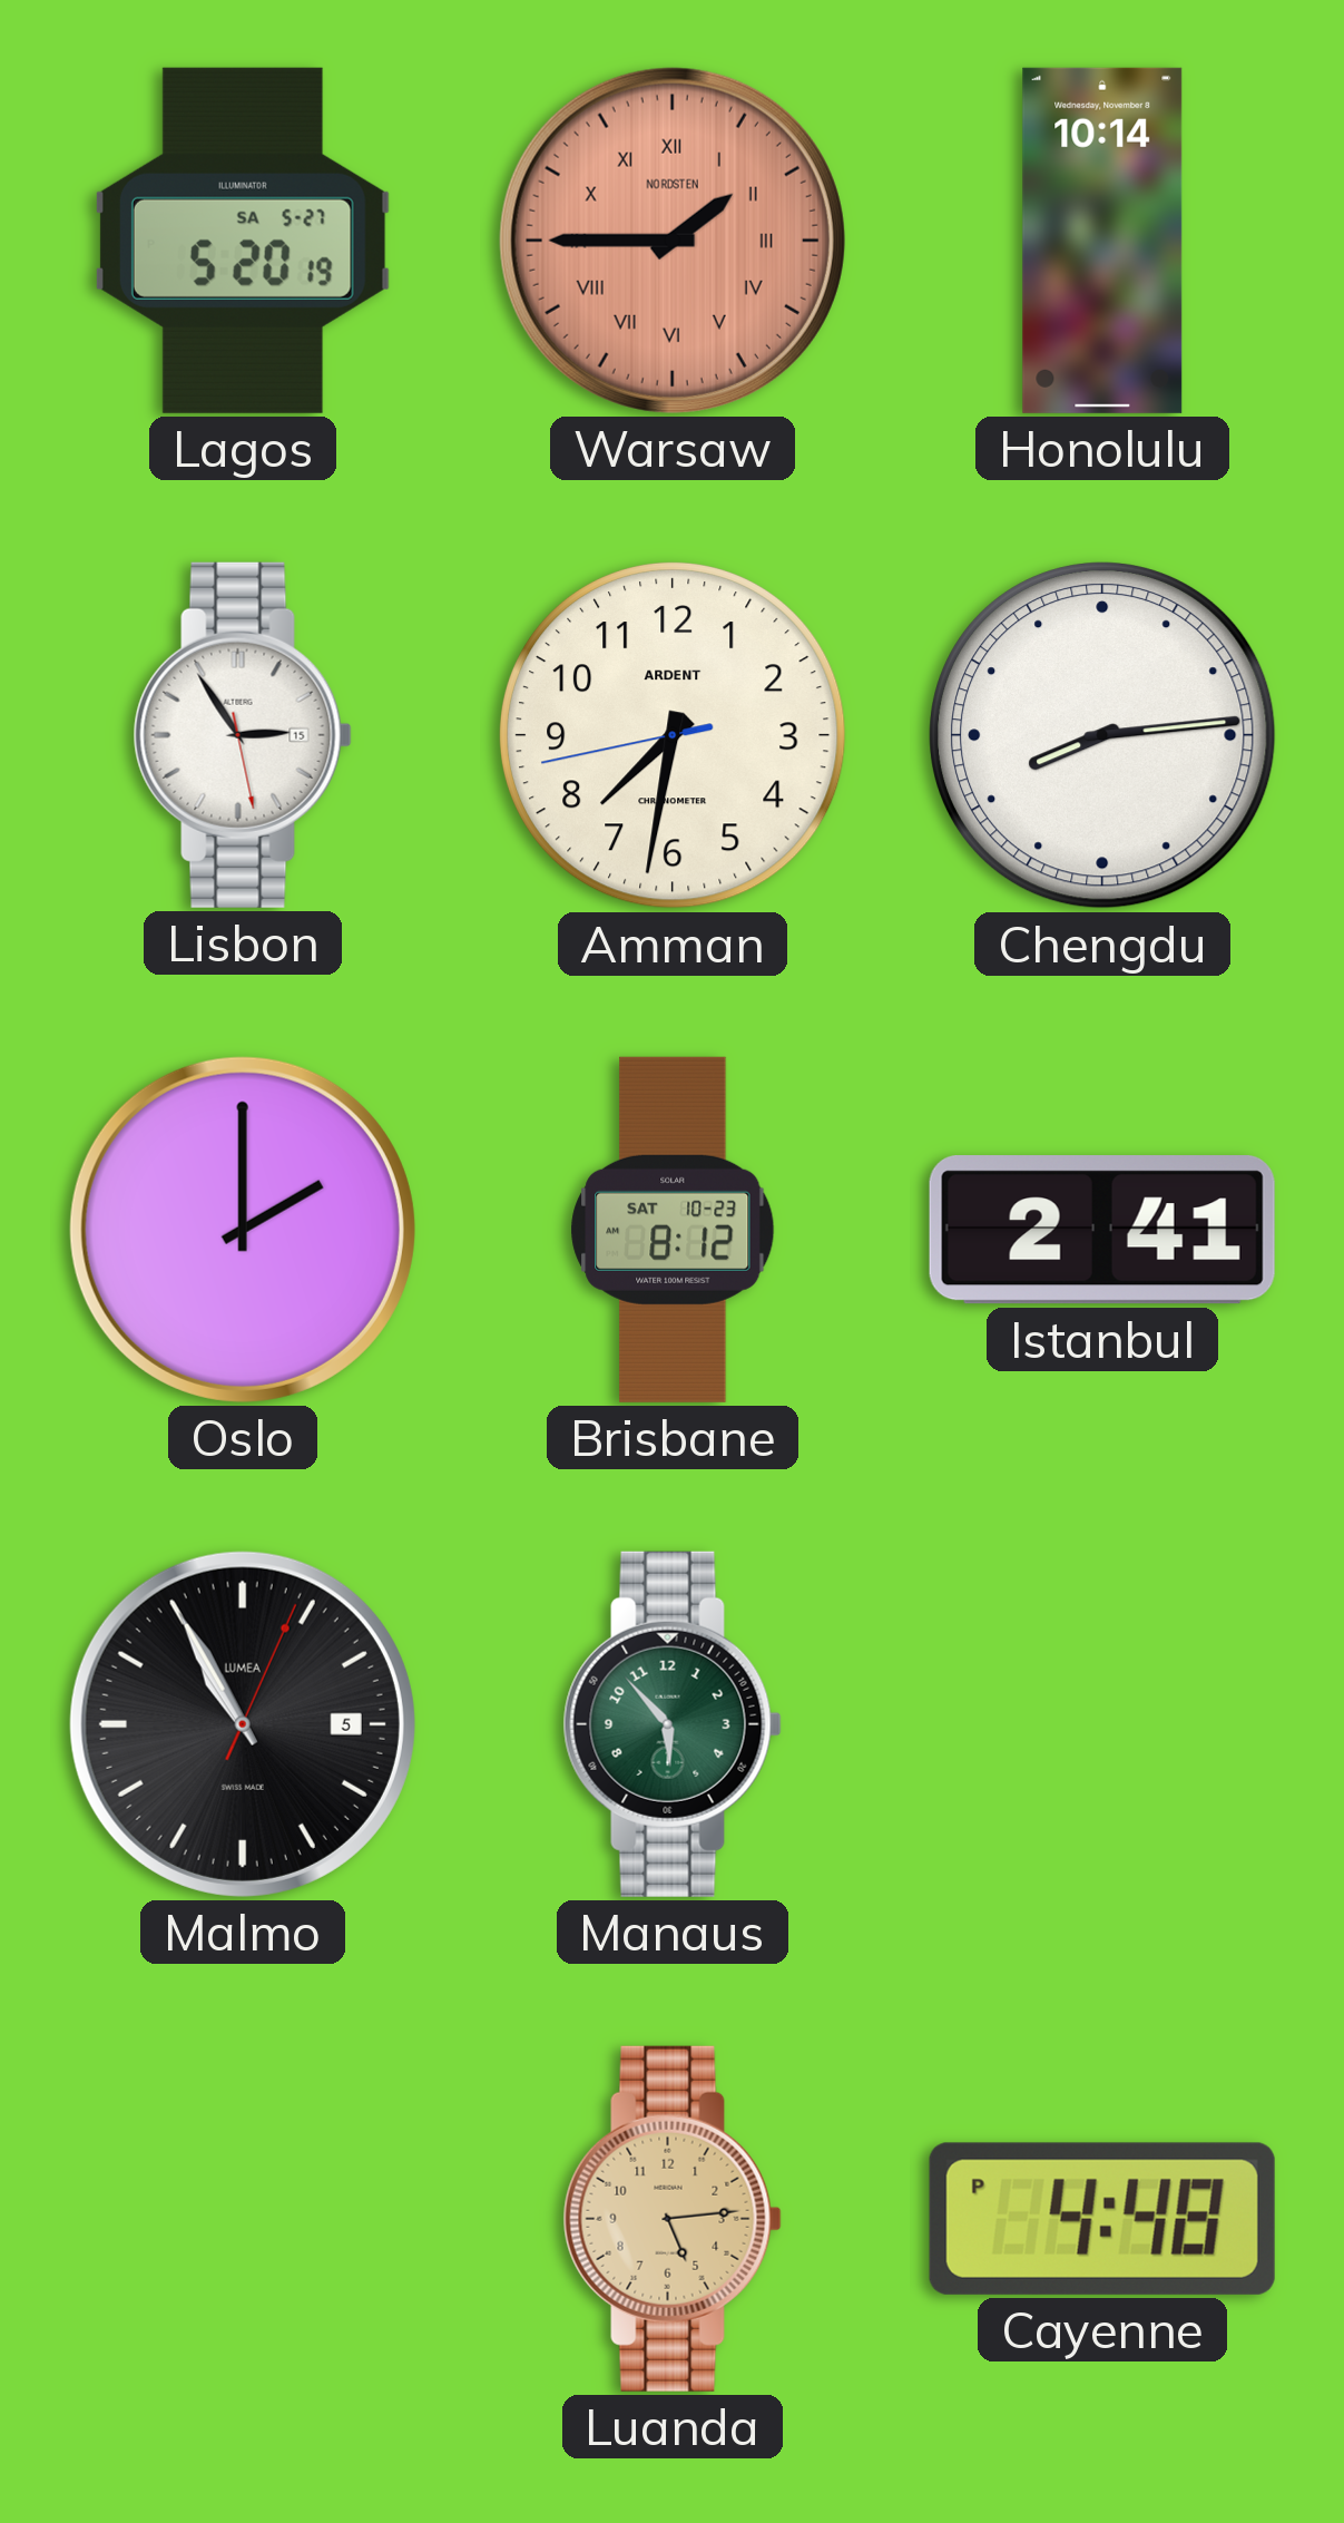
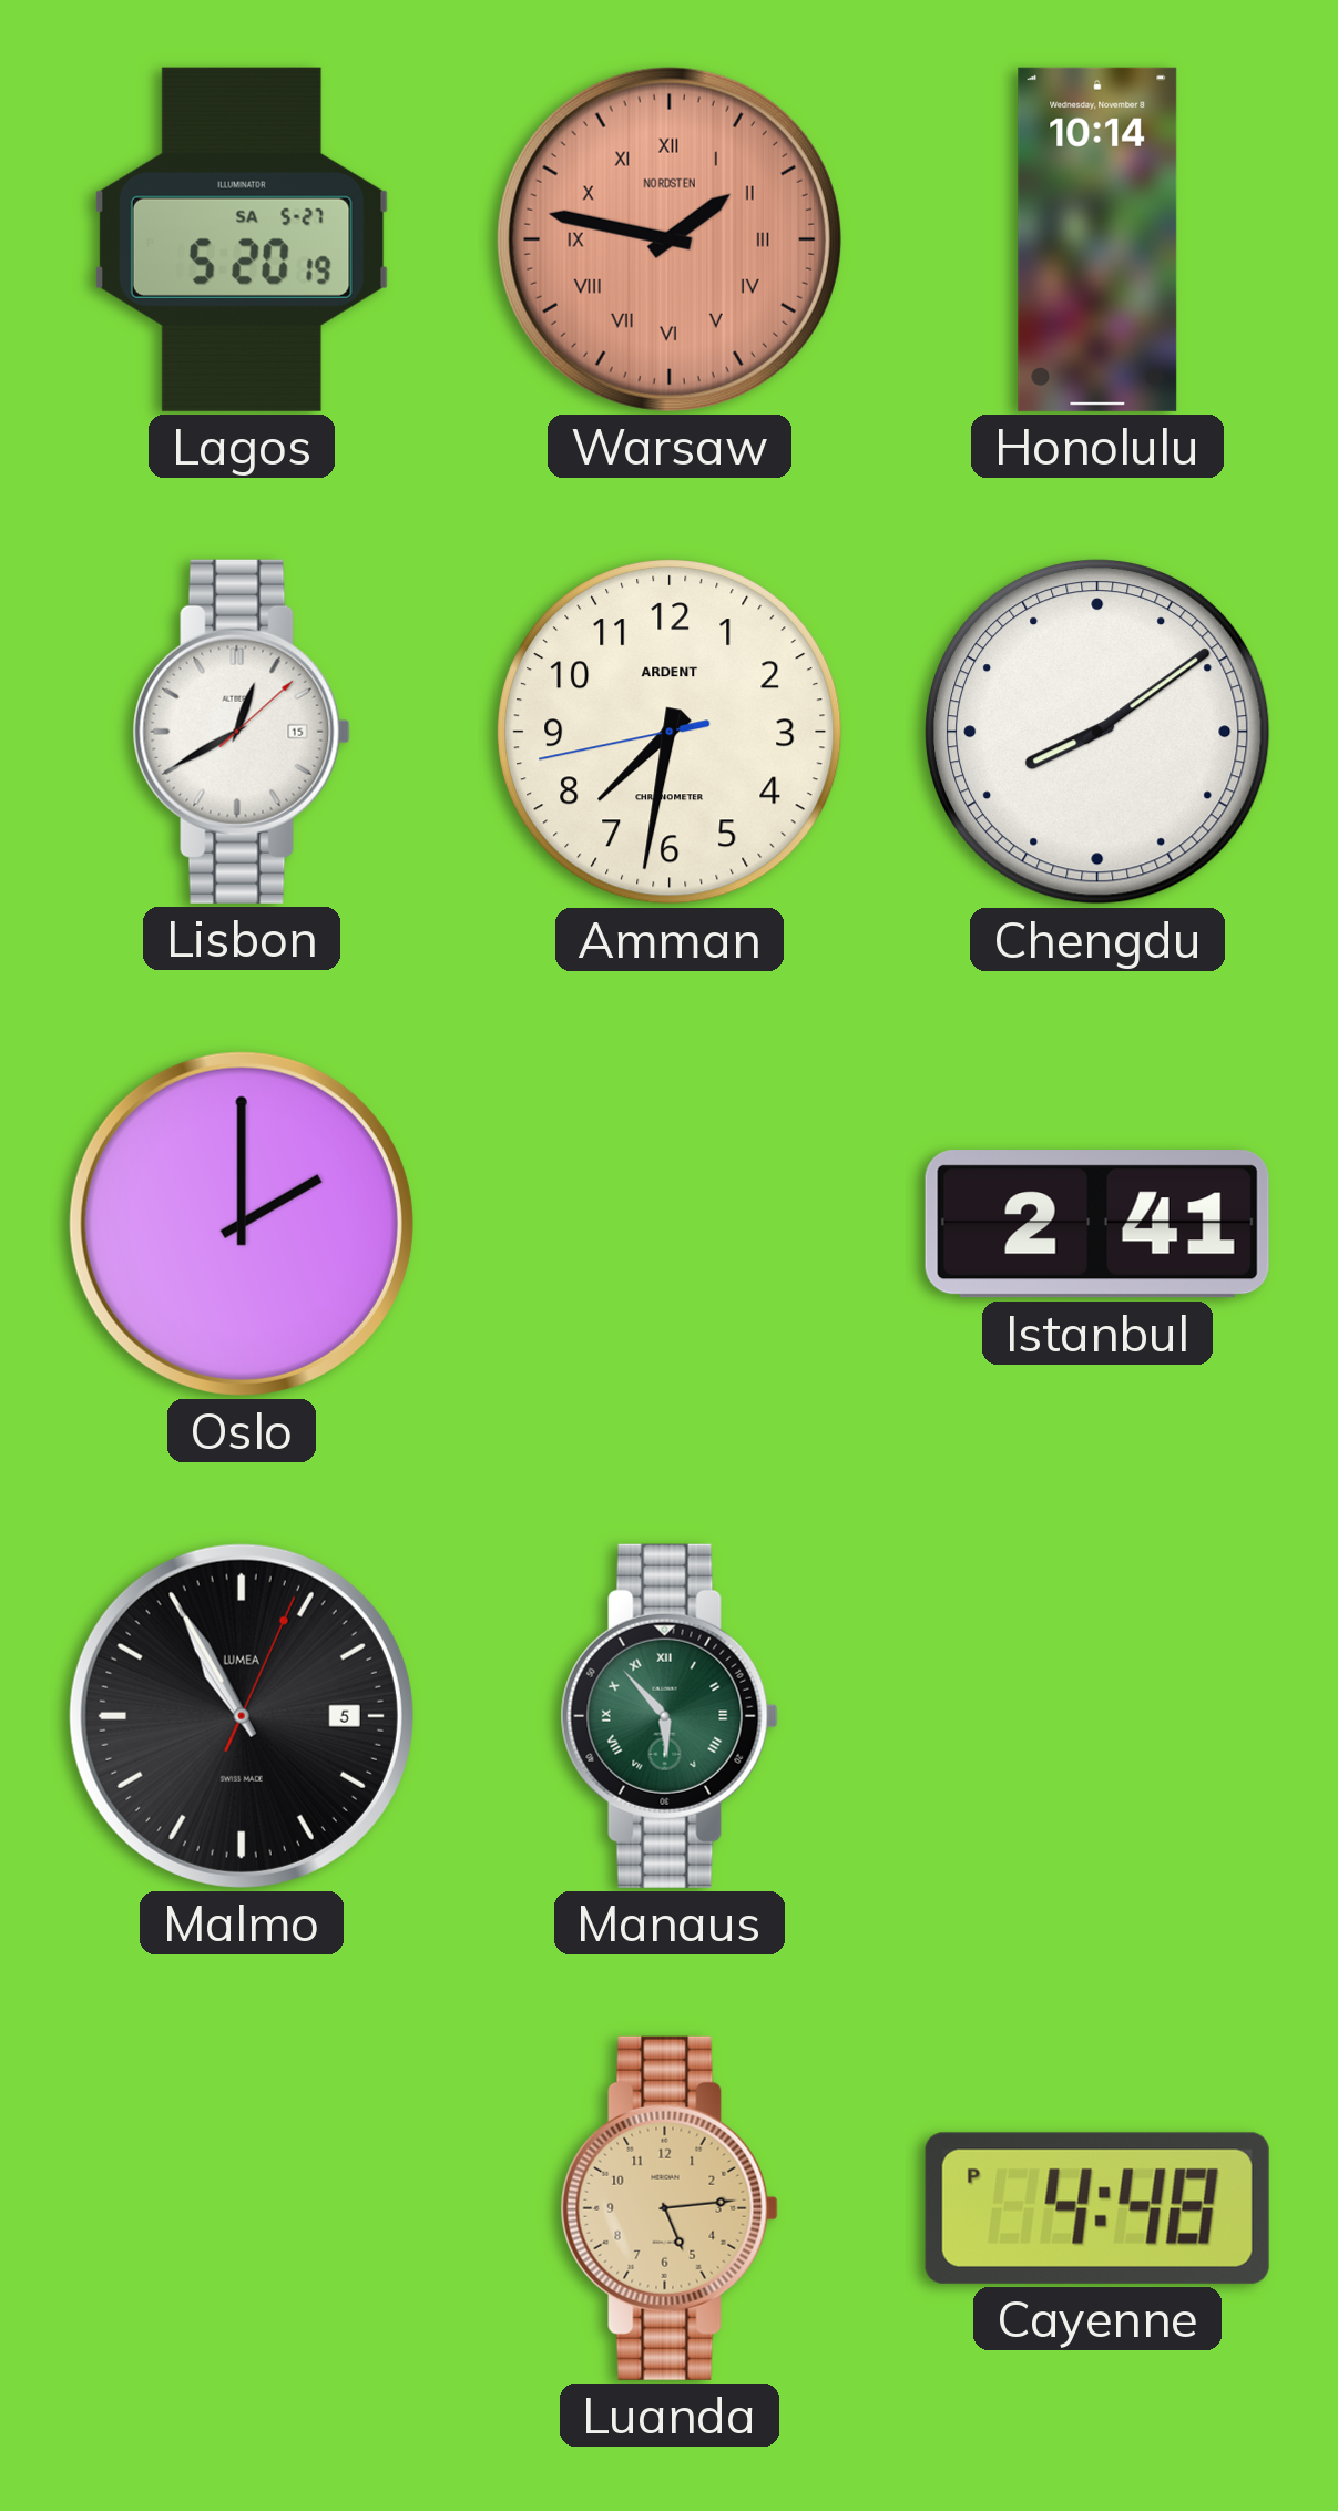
Warsaw: 1:45 -> 1:47
Lisbon: 2:54 -> 12:40
Chengdu: 8:14 -> 8:09
Brisbane: 8:12 -> none
Manaus numerals: Arabic -> Roman
